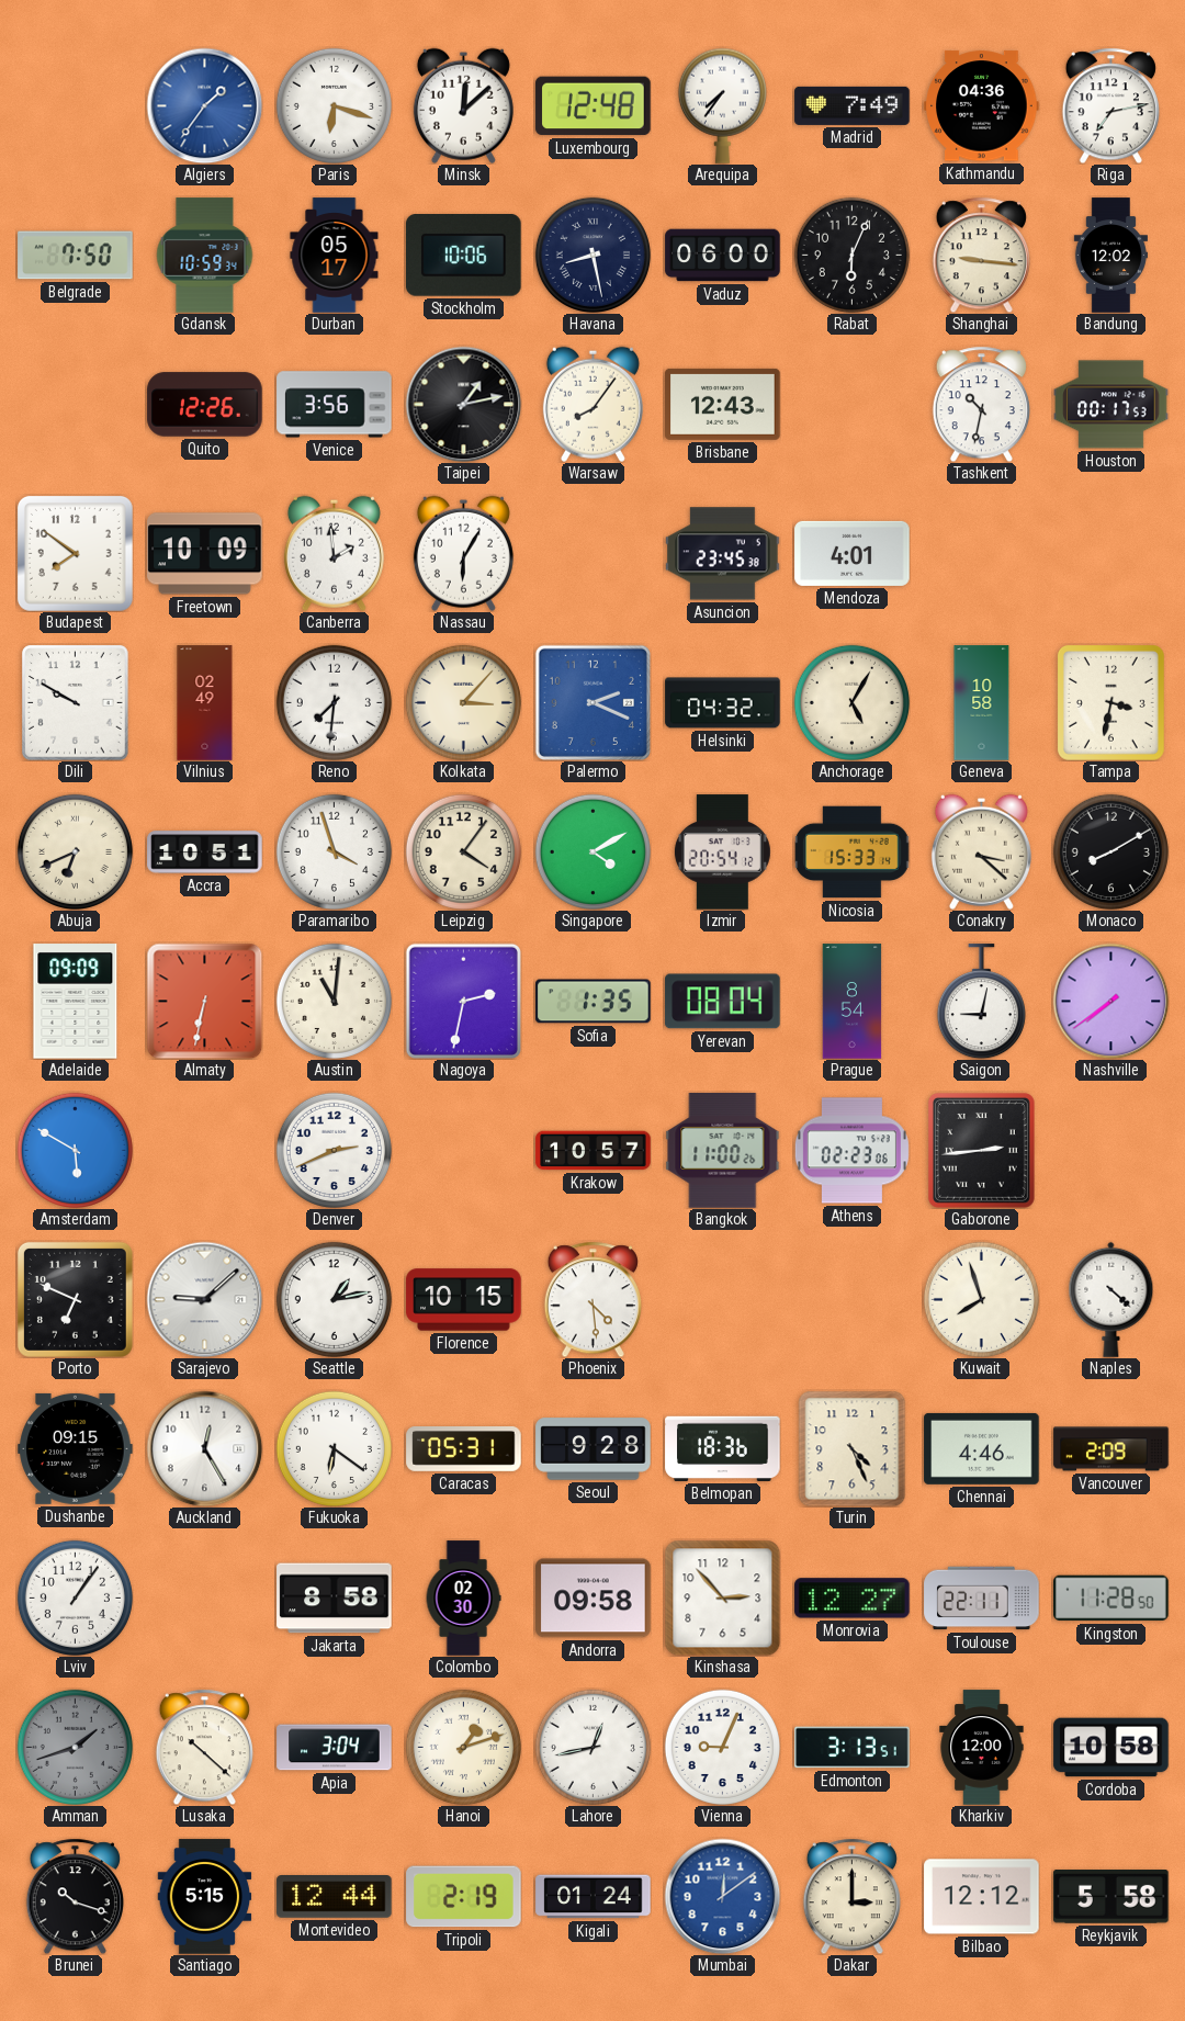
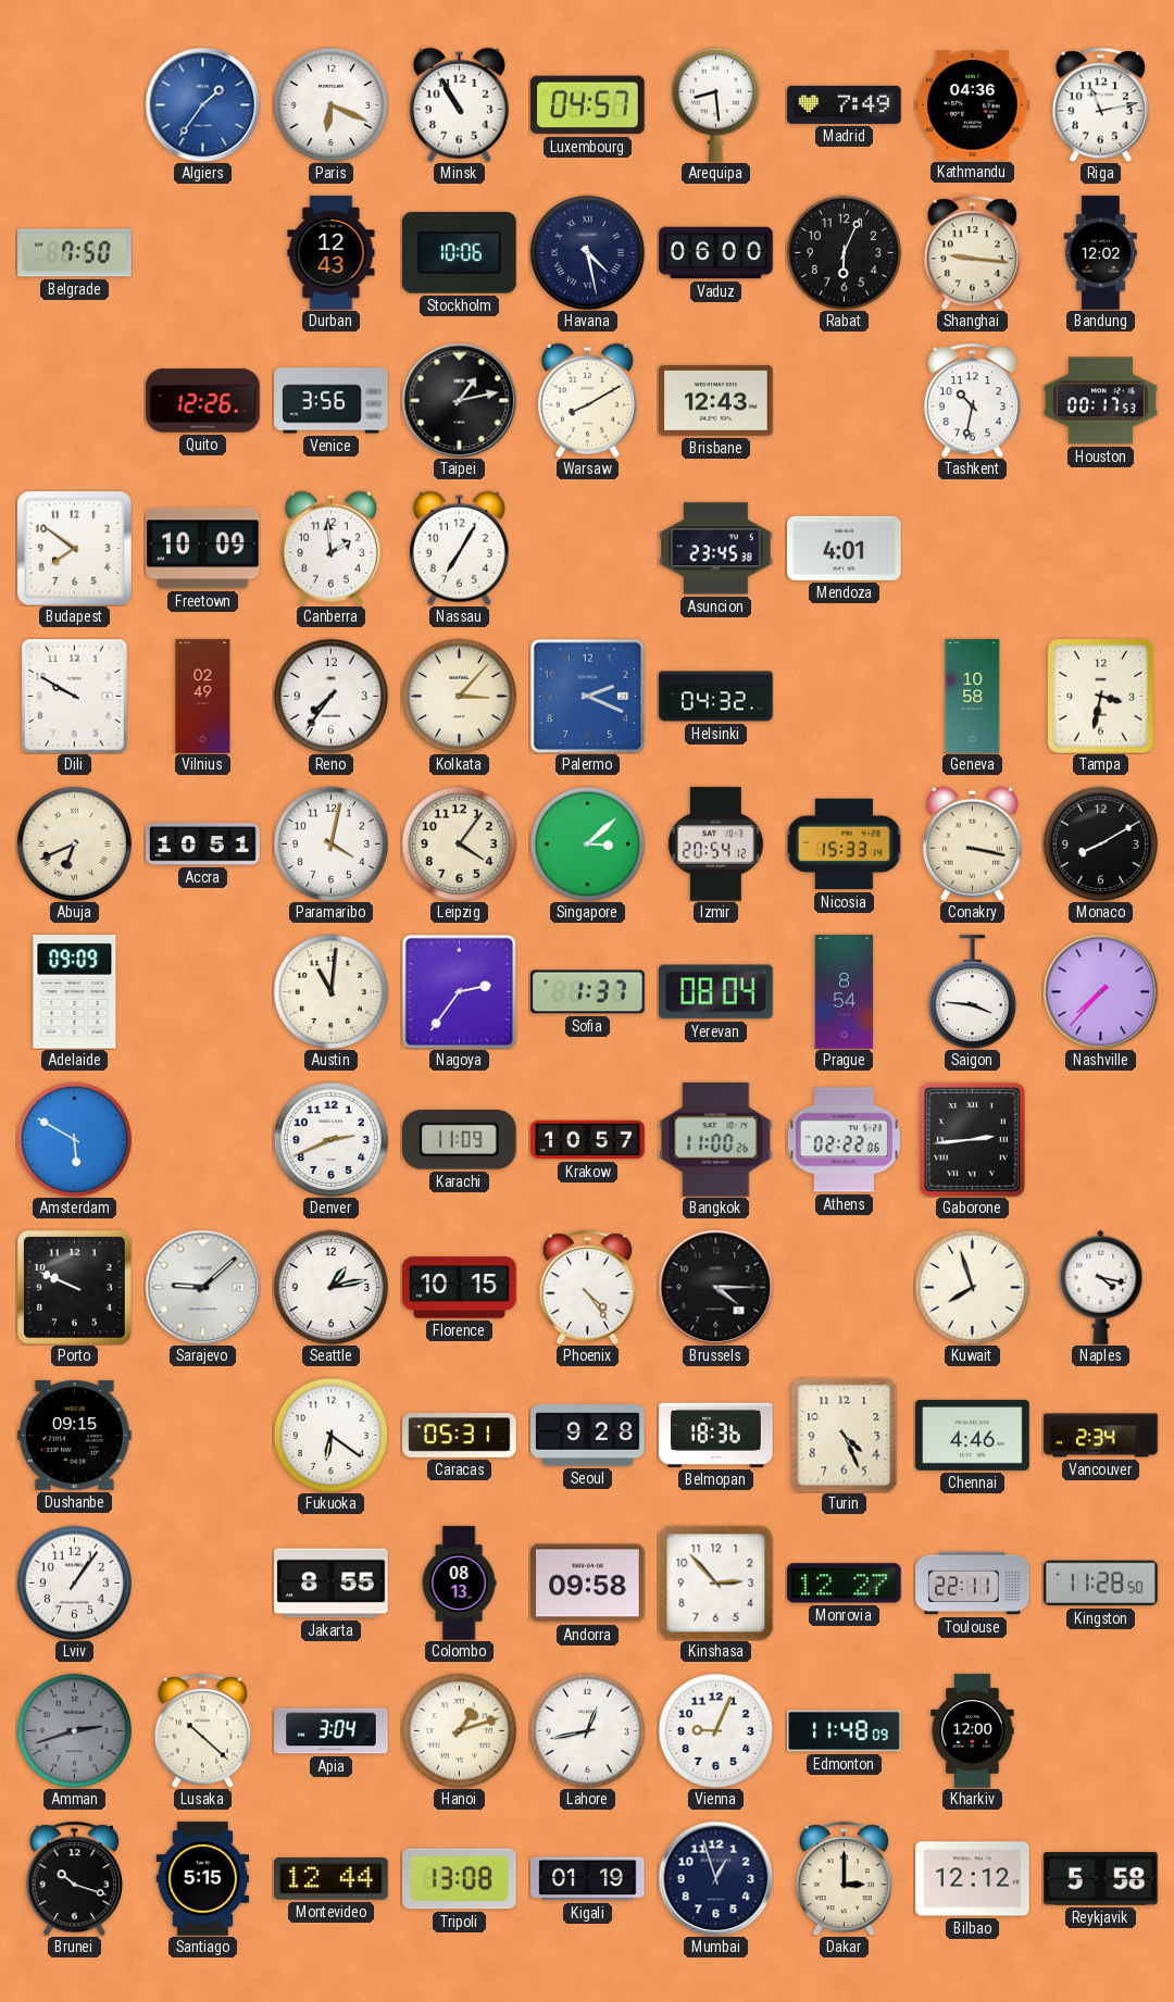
Paris: 6:18 -> 6:19
Minsk: 12:08 -> 10:55
Luxembourg: 12:48 -> 04:57
Arequipa: 7:36 -> 8:29
Riga: 7:13 -> 11:13
Gdansk: 10:59 -> none
Durban: 05:17 -> 12:43
Havana: 8:28 -> 4:28
Warsaw: 8:06 -> 8:10
Nassau: 6:05 -> 7:05
Reno: 7:31 -> 7:36
Anchorage: 5:05 -> none
Paramaribo: 3:57 -> 4:02
Singapore: 4:10 -> 3:08
Conakry: 3:22 -> 3:17
Almaty: 6:32 -> none
Nagoya: 2:32 -> 2:36
Sofia: 1:35 -> 1:37
Saigon: 9:02 -> 3:46
Nashville: 7:39 -> 7:37
Karachi: none -> 11:09
Athens: 02:23 -> 02:22
Porto: 6:49 -> 9:49
Phoenix: 4:29 -> 4:24
Brussels: none -> 4:15
Naples: 4:22 -> 4:17
Auckland: 12:25 -> none
Vancouver: 2:09 -> 2:34
Jakarta: 8:58 -> 8:55
Colombo: 02:30 -> 08:13
Amman: 1:42 -> 2:42
Edmonton: 3:13 -> 11:48
Cordoba: 10:58 -> none
Tripoli: 2:19 -> 13:08
Kigali: 01:24 -> 01:19
Mumbai: 12:09 -> 12:57
Mumbai dial: blue -> navy
